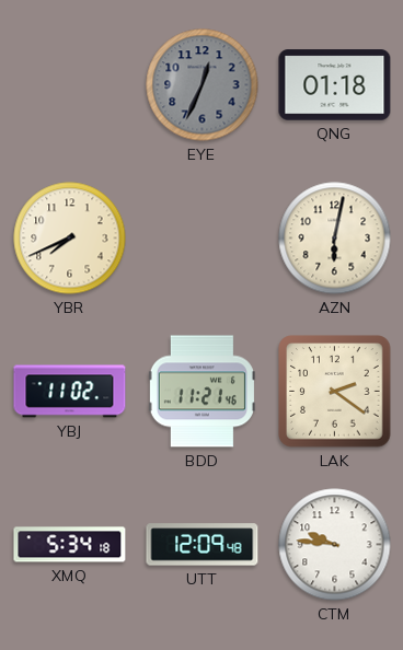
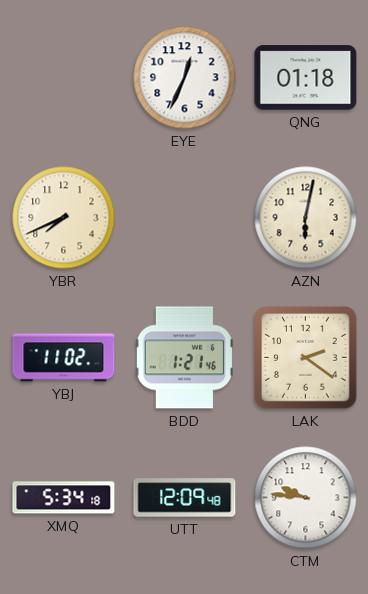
EYE dial: grey -> white
BDD: 11:21 -> 1:21
